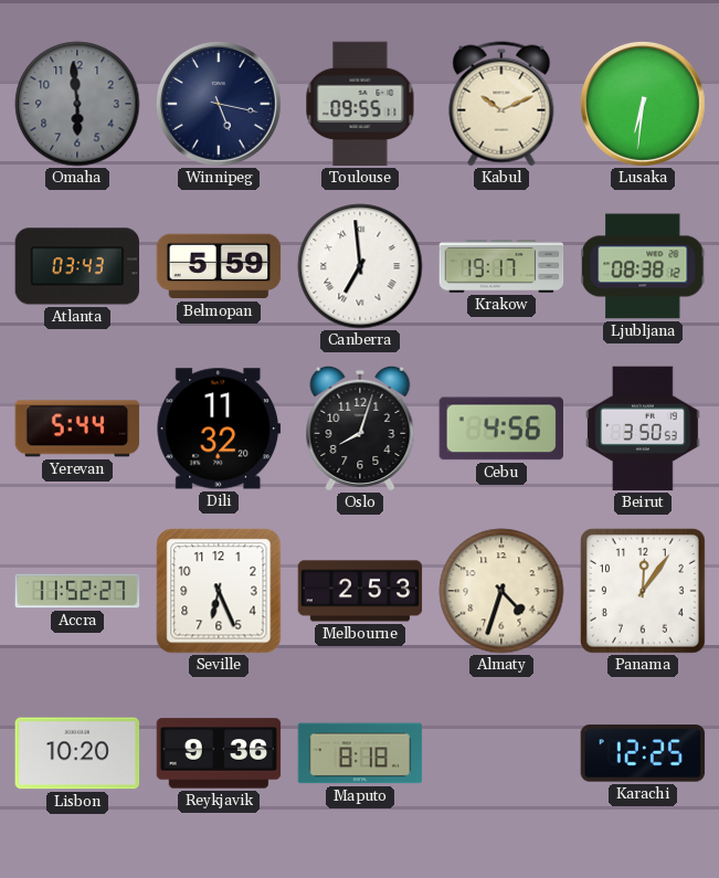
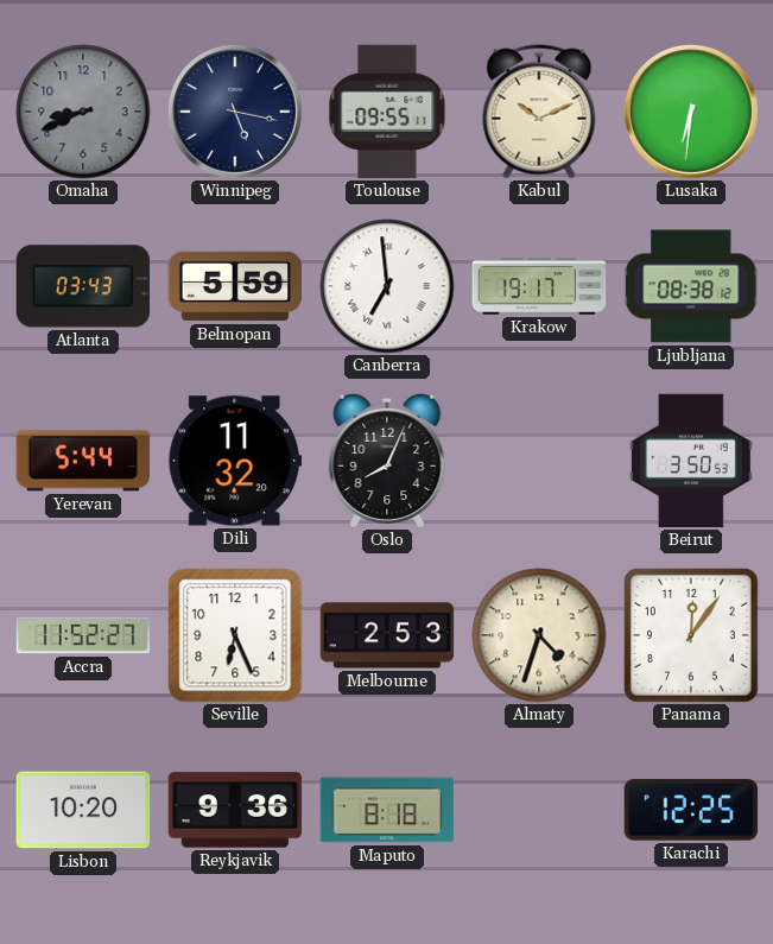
Omaha: 5:59 -> 8:41
Oslo: 8:03 -> 8:04
Cebu: 4:56 -> none
